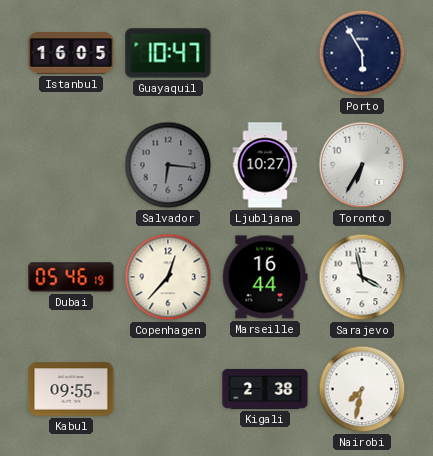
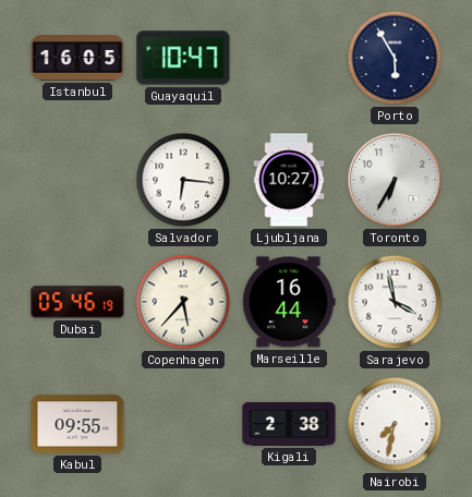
Salvador dial: grey -> white
Copenhagen: 12:37 -> 5:37
